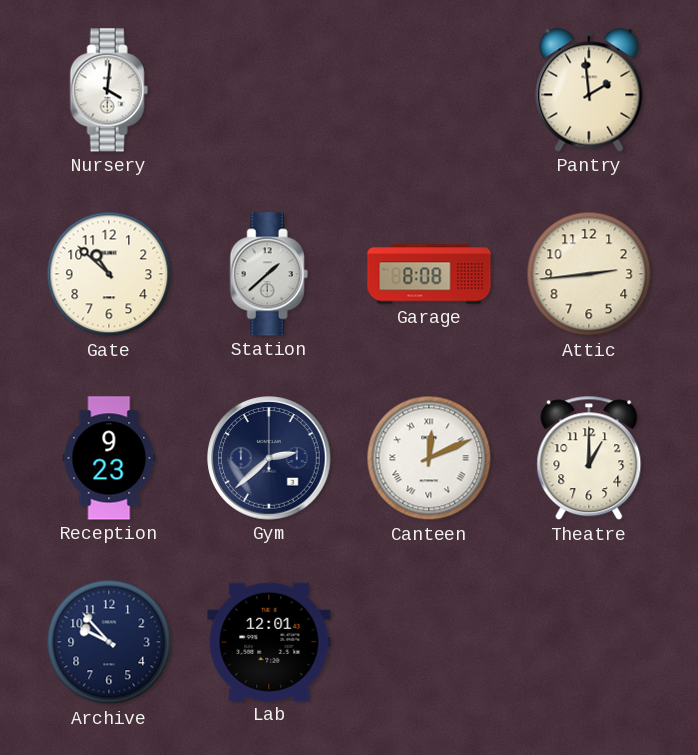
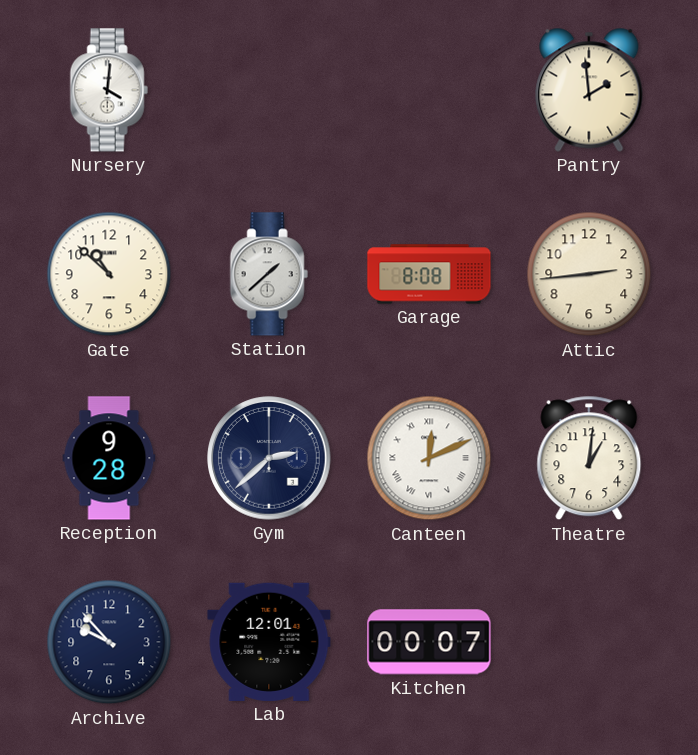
Reception: 9:23 -> 9:28
Theatre: 1:00 -> 1:01
Kitchen: none -> 00:07
